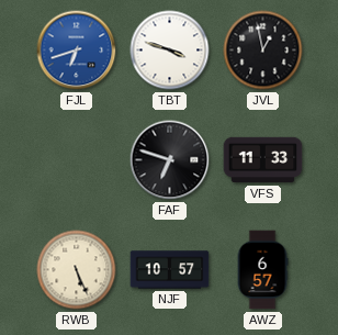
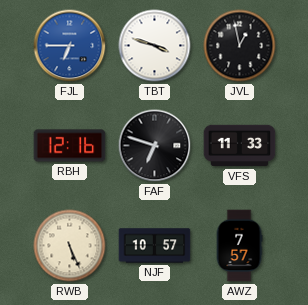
FJL: 6:42 -> 6:45
RBH: none -> 12:16
AWZ: 6:57 -> 7:57
